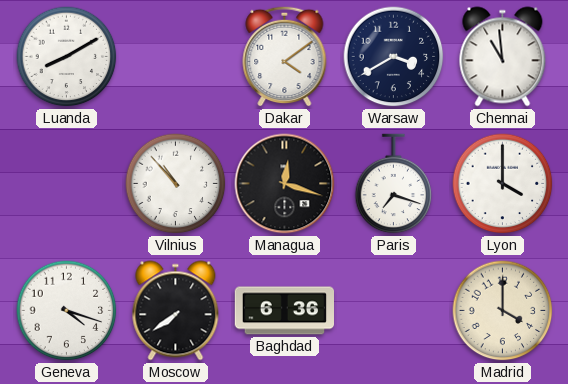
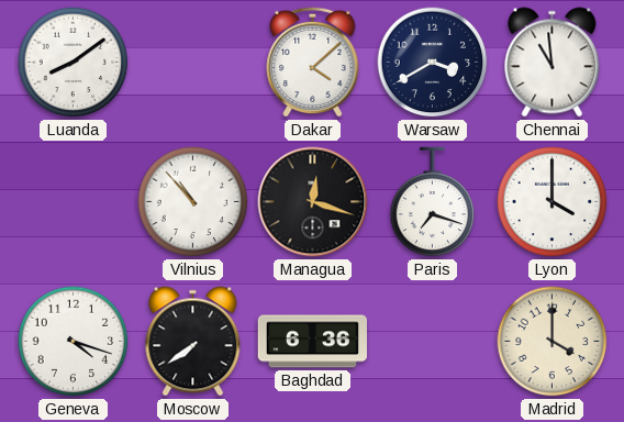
Luanda: 8:10 -> 8:09
Dakar: 4:09 -> 4:08
